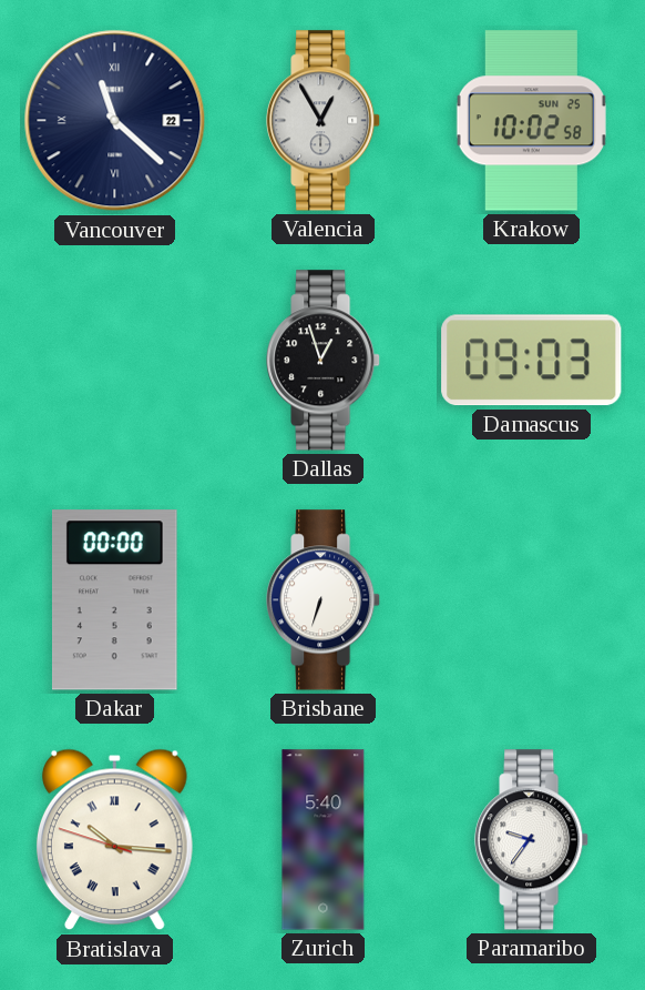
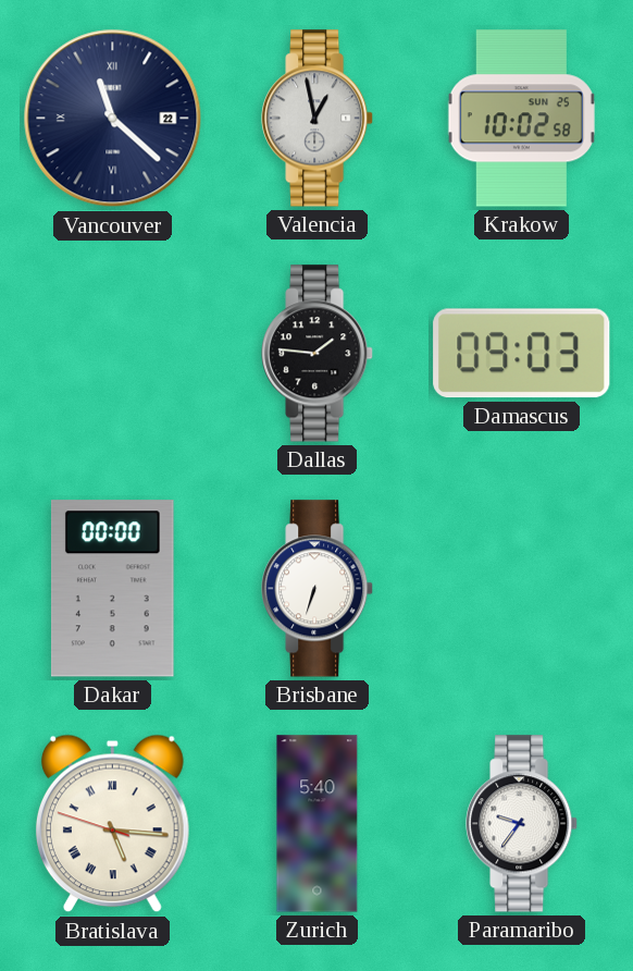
Valencia: 12:55 -> 12:58
Dallas: 12:57 -> 1:46
Bratislava: 10:15 -> 5:15
